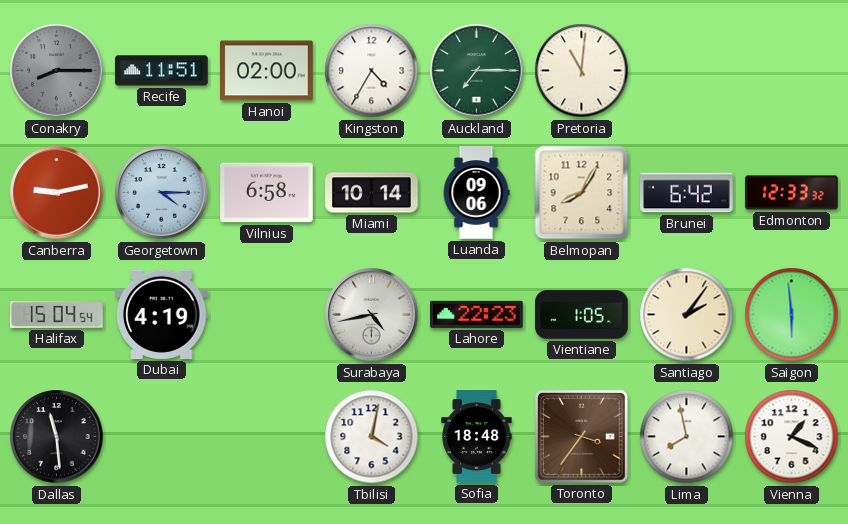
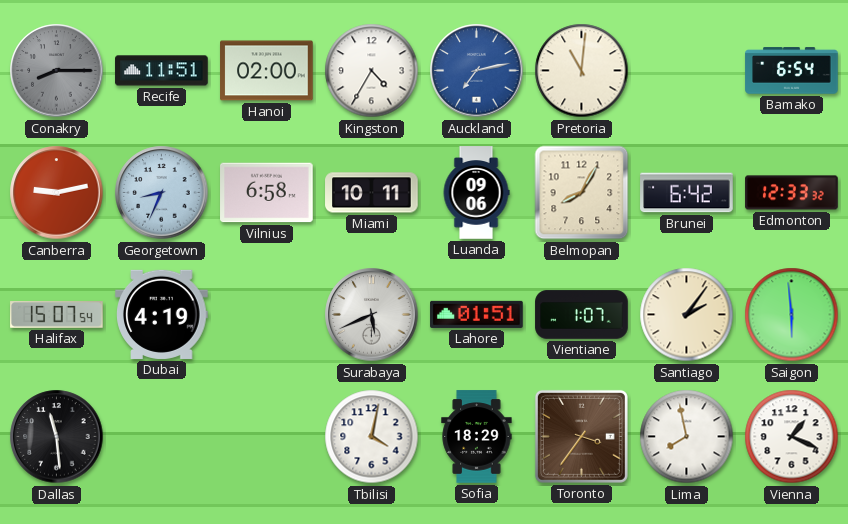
Auckland: 7:15 -> 7:13
Auckland dial: green -> blue
Bamako: none -> 6:54
Georgetown: 4:15 -> 8:34
Miami: 10:14 -> 10:11
Halifax: 15:04 -> 15:07
Surabaya: 4:43 -> 5:41
Lahore: 22:23 -> 01:51
Vientiane: 1:05 -> 1:07
Sofia: 18:48 -> 18:29
